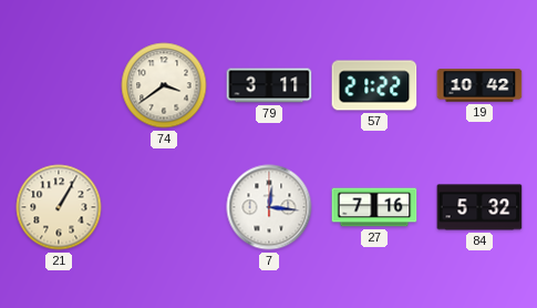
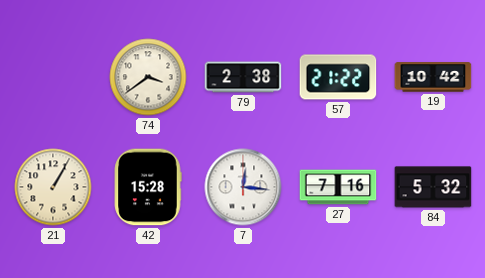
79: 3:11 -> 2:38
42: none -> 15:28
